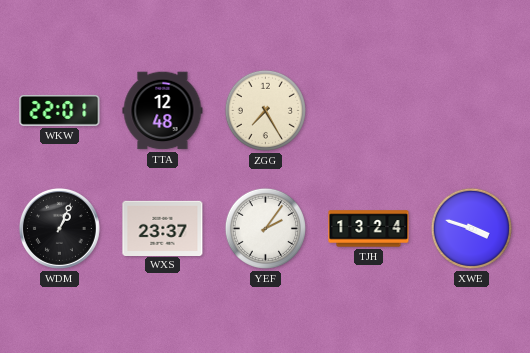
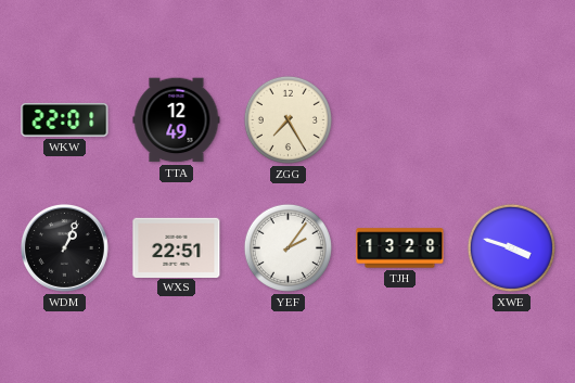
TTA: 12:48 -> 12:49
WXS: 23:37 -> 22:51
TJH: 13:24 -> 13:28
